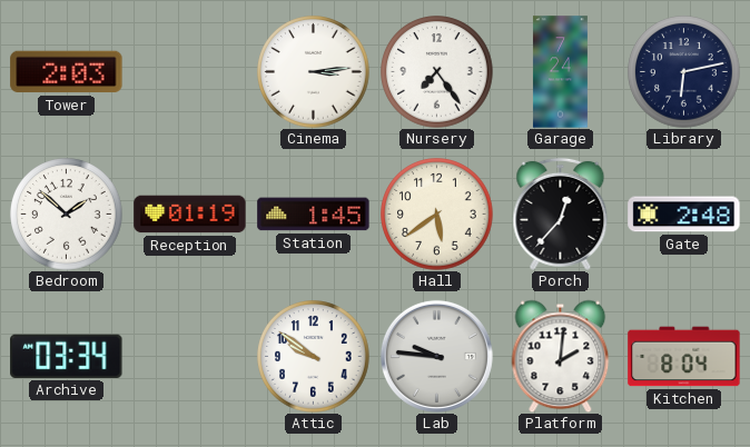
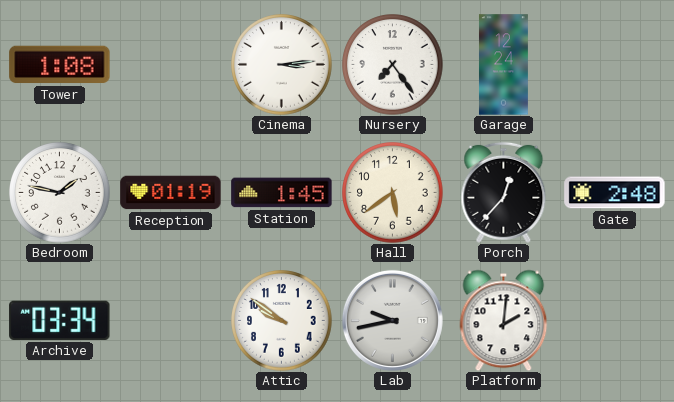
Tower: 2:03 -> 1:08
Garage: 7:24 -> 12:24
Library: 6:13 -> none
Bedroom: 1:52 -> 1:47
Lab: 9:46 -> 9:43
Kitchen: 8:04 -> none
